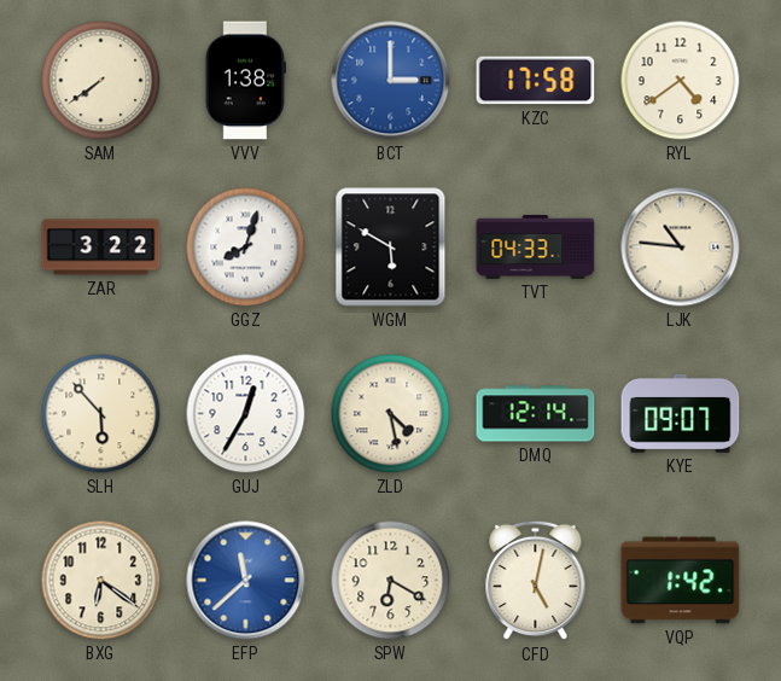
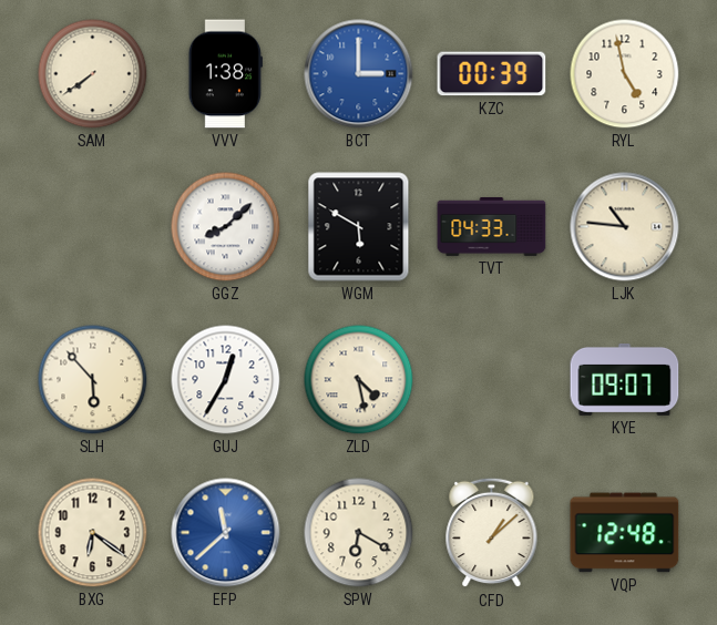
KZC: 17:58 -> 00:39
RYL: 4:39 -> 4:58
ZAR: 3:22 -> none
GGZ: 8:03 -> 8:08
DMQ: 12:14 -> none
CFD: 5:02 -> 1:08
VQP: 1:42 -> 12:48
